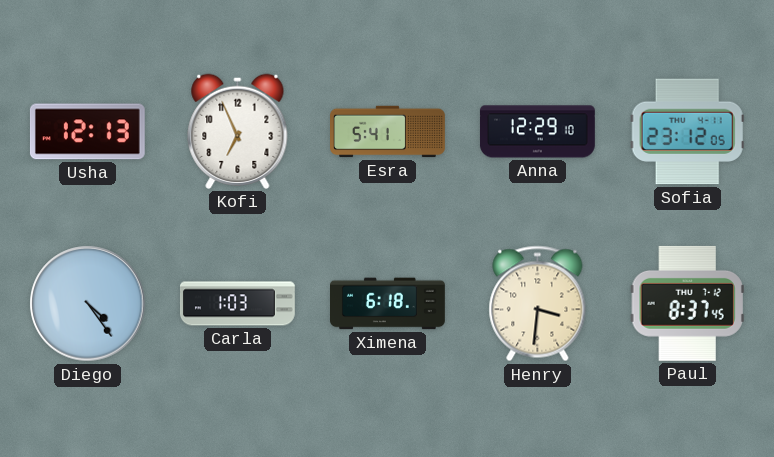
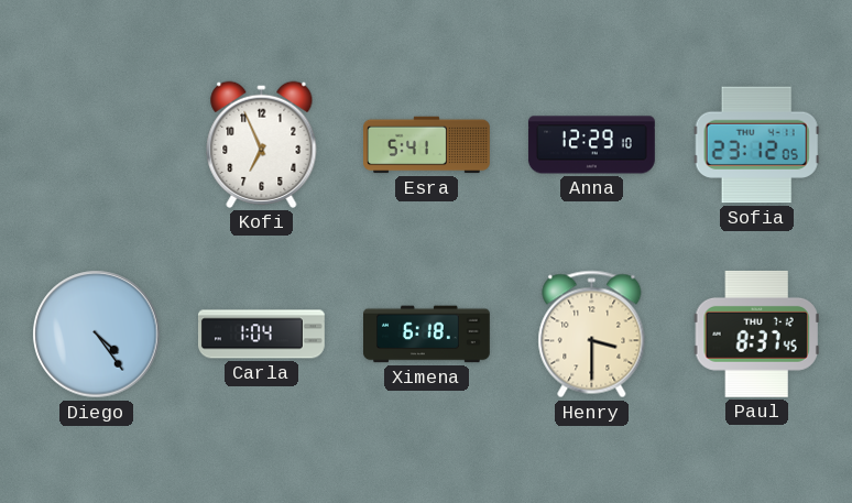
Usha: 12:13 -> none
Carla: 1:03 -> 1:04
Henry: 3:31 -> 3:30
